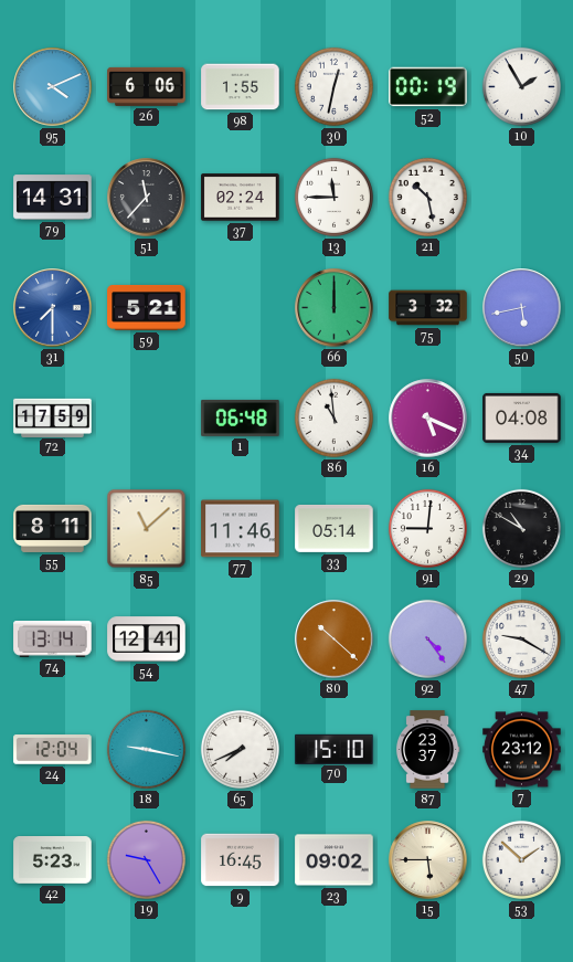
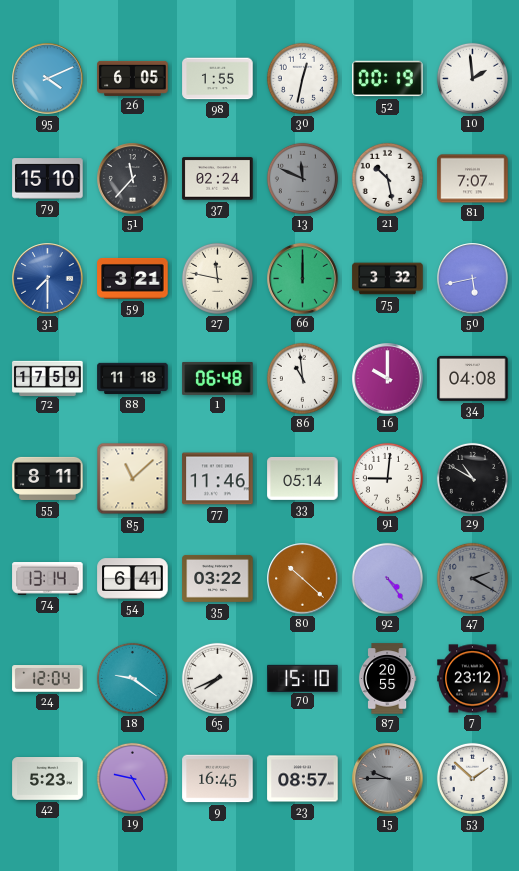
26: 6:06 -> 6:05
10: 1:55 -> 1:59
79: 14:31 -> 15:10
13: 11:45 -> 11:49
13 dial: white -> grey
81: none -> 7:07
59: 5:21 -> 3:21
27: none -> 11:47
88: none -> 11:18
16: 5:19 -> 10:00
54: 12:41 -> 6:41
35: none -> 03:22
47: 9:20 -> 2:20
47 dial: white -> grey
18: 9:17 -> 9:21
87: 23:37 -> 20:55
23: 09:02 -> 08:57
15: 5:45 -> 9:45
15 dial: cream -> grey
